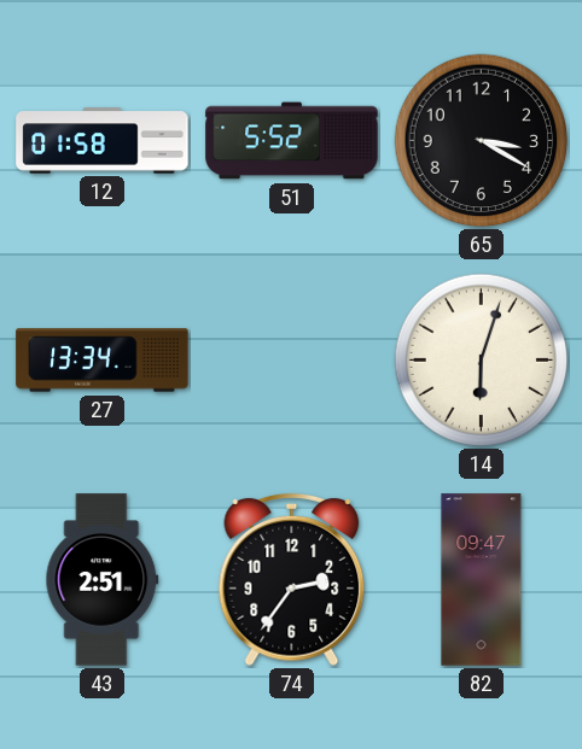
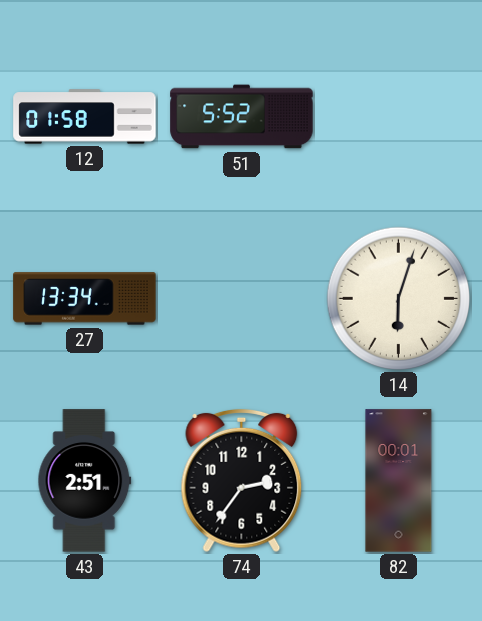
65: 3:20 -> none
82: 09:47 -> 00:01
